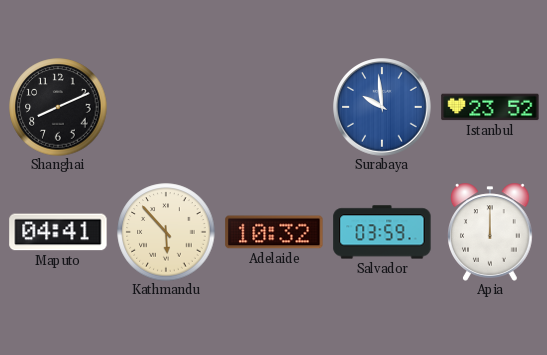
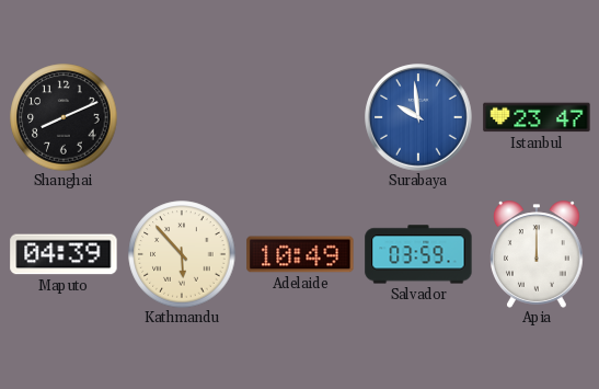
Istanbul: 23:52 -> 23:47
Maputo: 04:41 -> 04:39
Adelaide: 10:32 -> 10:49
